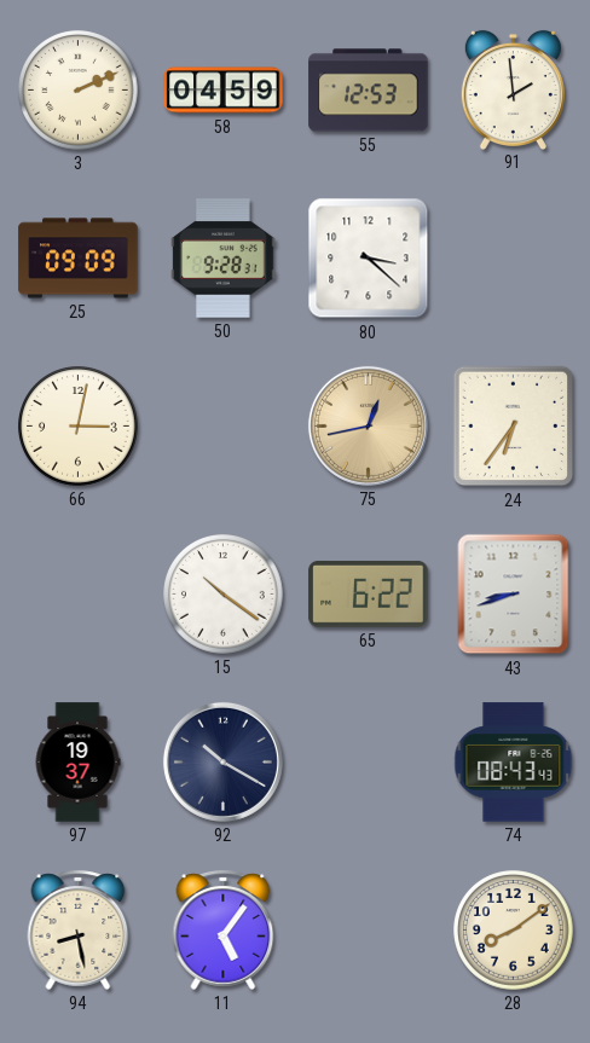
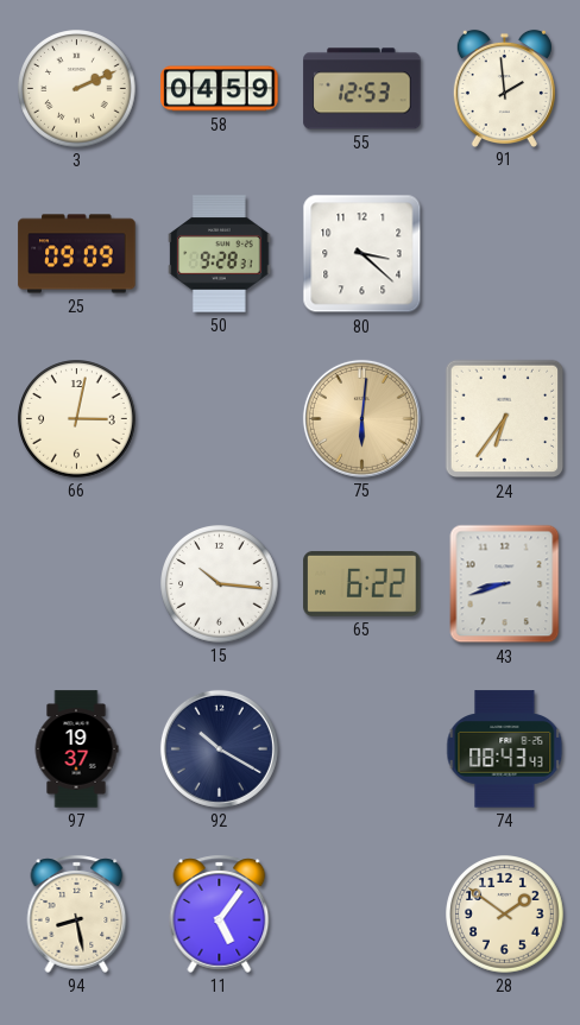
75: 12:43 -> 6:01
15: 10:21 -> 10:16
28: 8:09 -> 1:51
